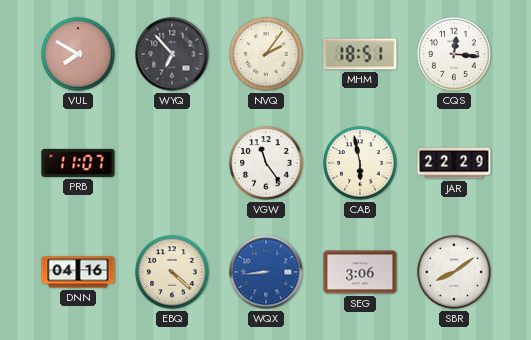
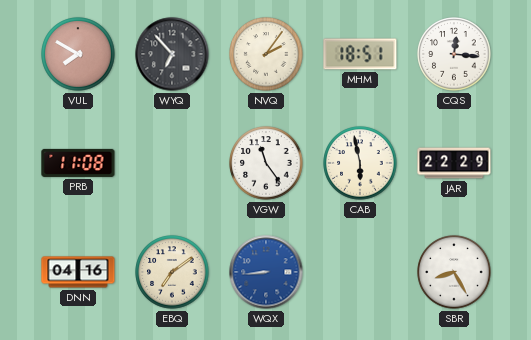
PRB: 11:07 -> 11:08
EBQ: 4:22 -> 7:09
SEG: 3:06 -> none
SBR: 8:09 -> 8:25
